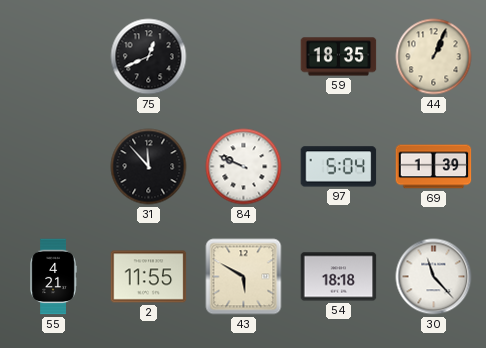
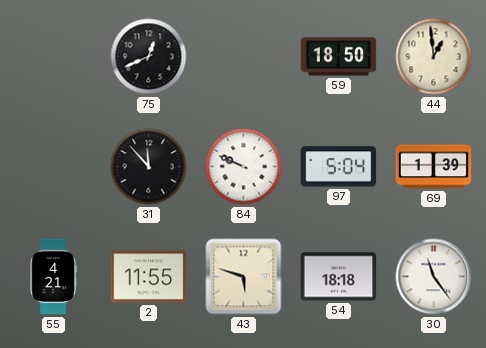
59: 18:35 -> 18:50
44: 1:04 -> 12:59
43: 5:50 -> 5:48
30: 11:23 -> 11:24
